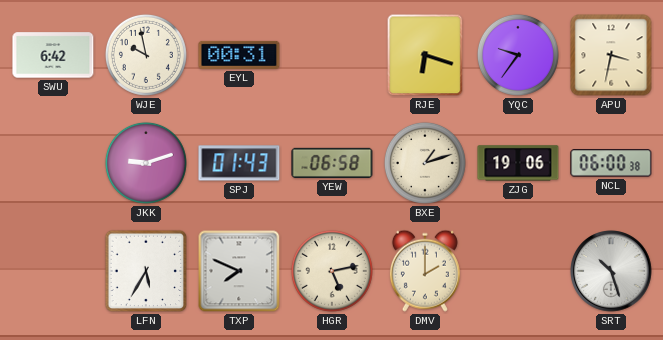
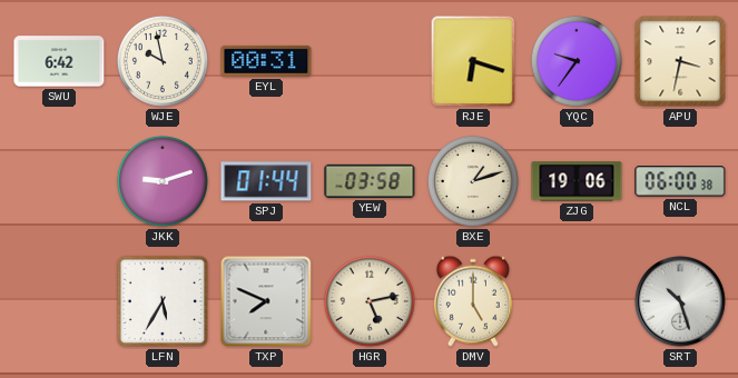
SPJ: 01:43 -> 01:44
YEW: 06:58 -> 03:58
DMV: 2:00 -> 5:00
